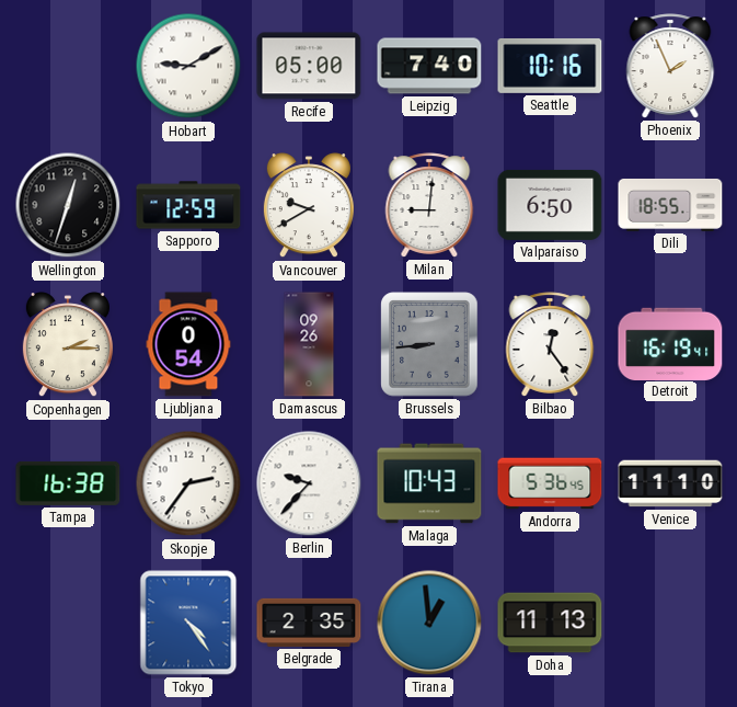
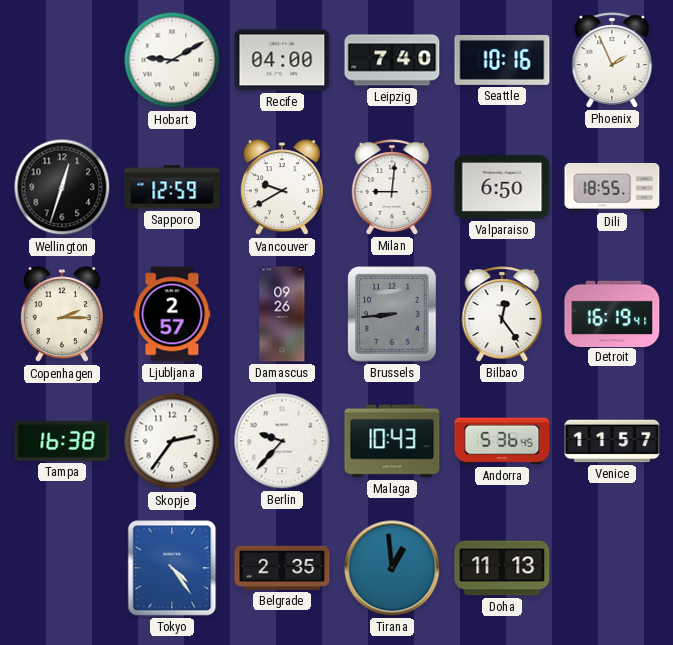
Recife: 05:00 -> 04:00
Ljubljana: 0:54 -> 2:57
Venice: 11:10 -> 11:57
